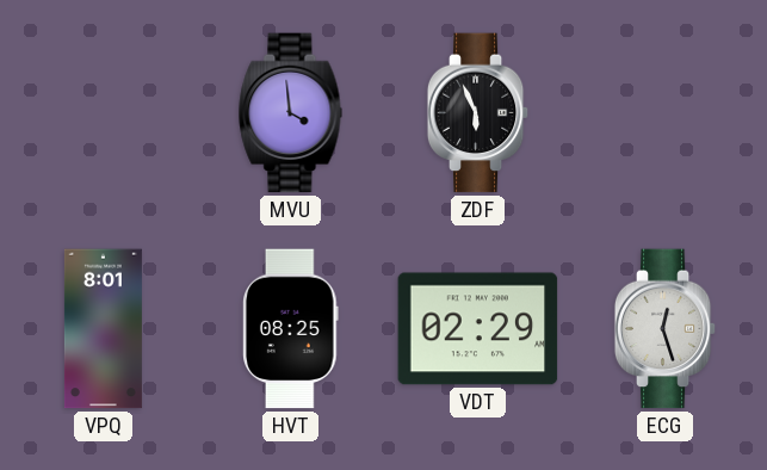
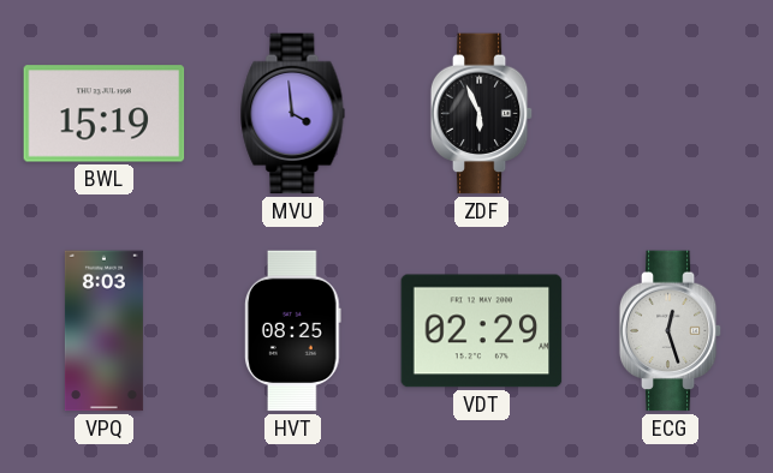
BWL: none -> 15:19
VPQ: 8:01 -> 8:03
